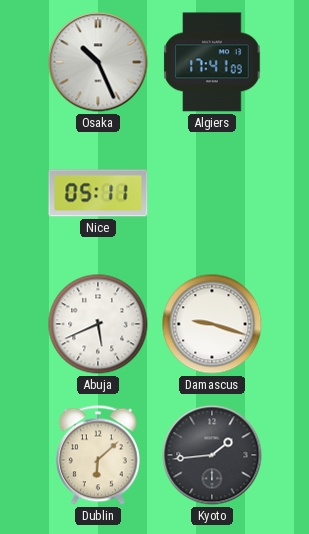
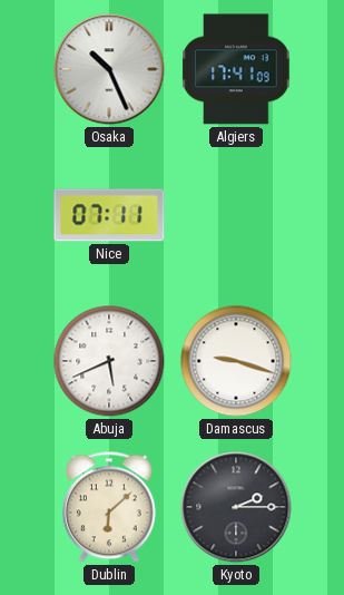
Nice: 05:11 -> 07:11
Kyoto: 1:44 -> 2:15
